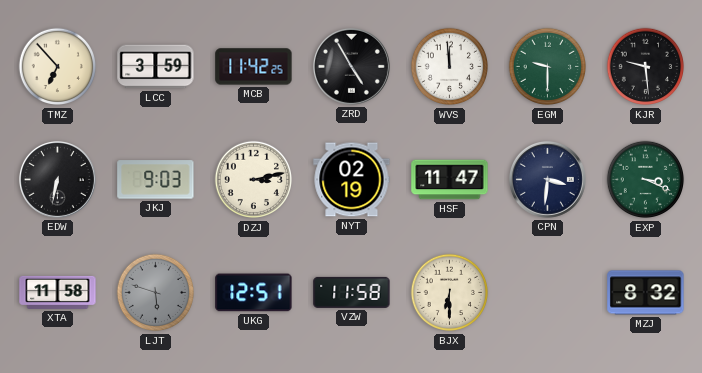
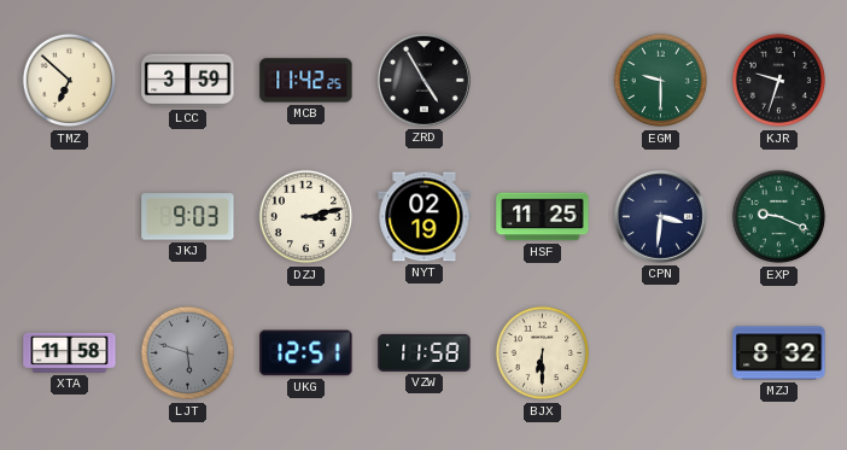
TMZ: 6:53 -> 6:52
WVS: 11:59 -> none
KJR: 9:29 -> 9:33
EDW: 6:32 -> none
HSF: 11:47 -> 11:25
EXP: 3:19 -> 9:19
